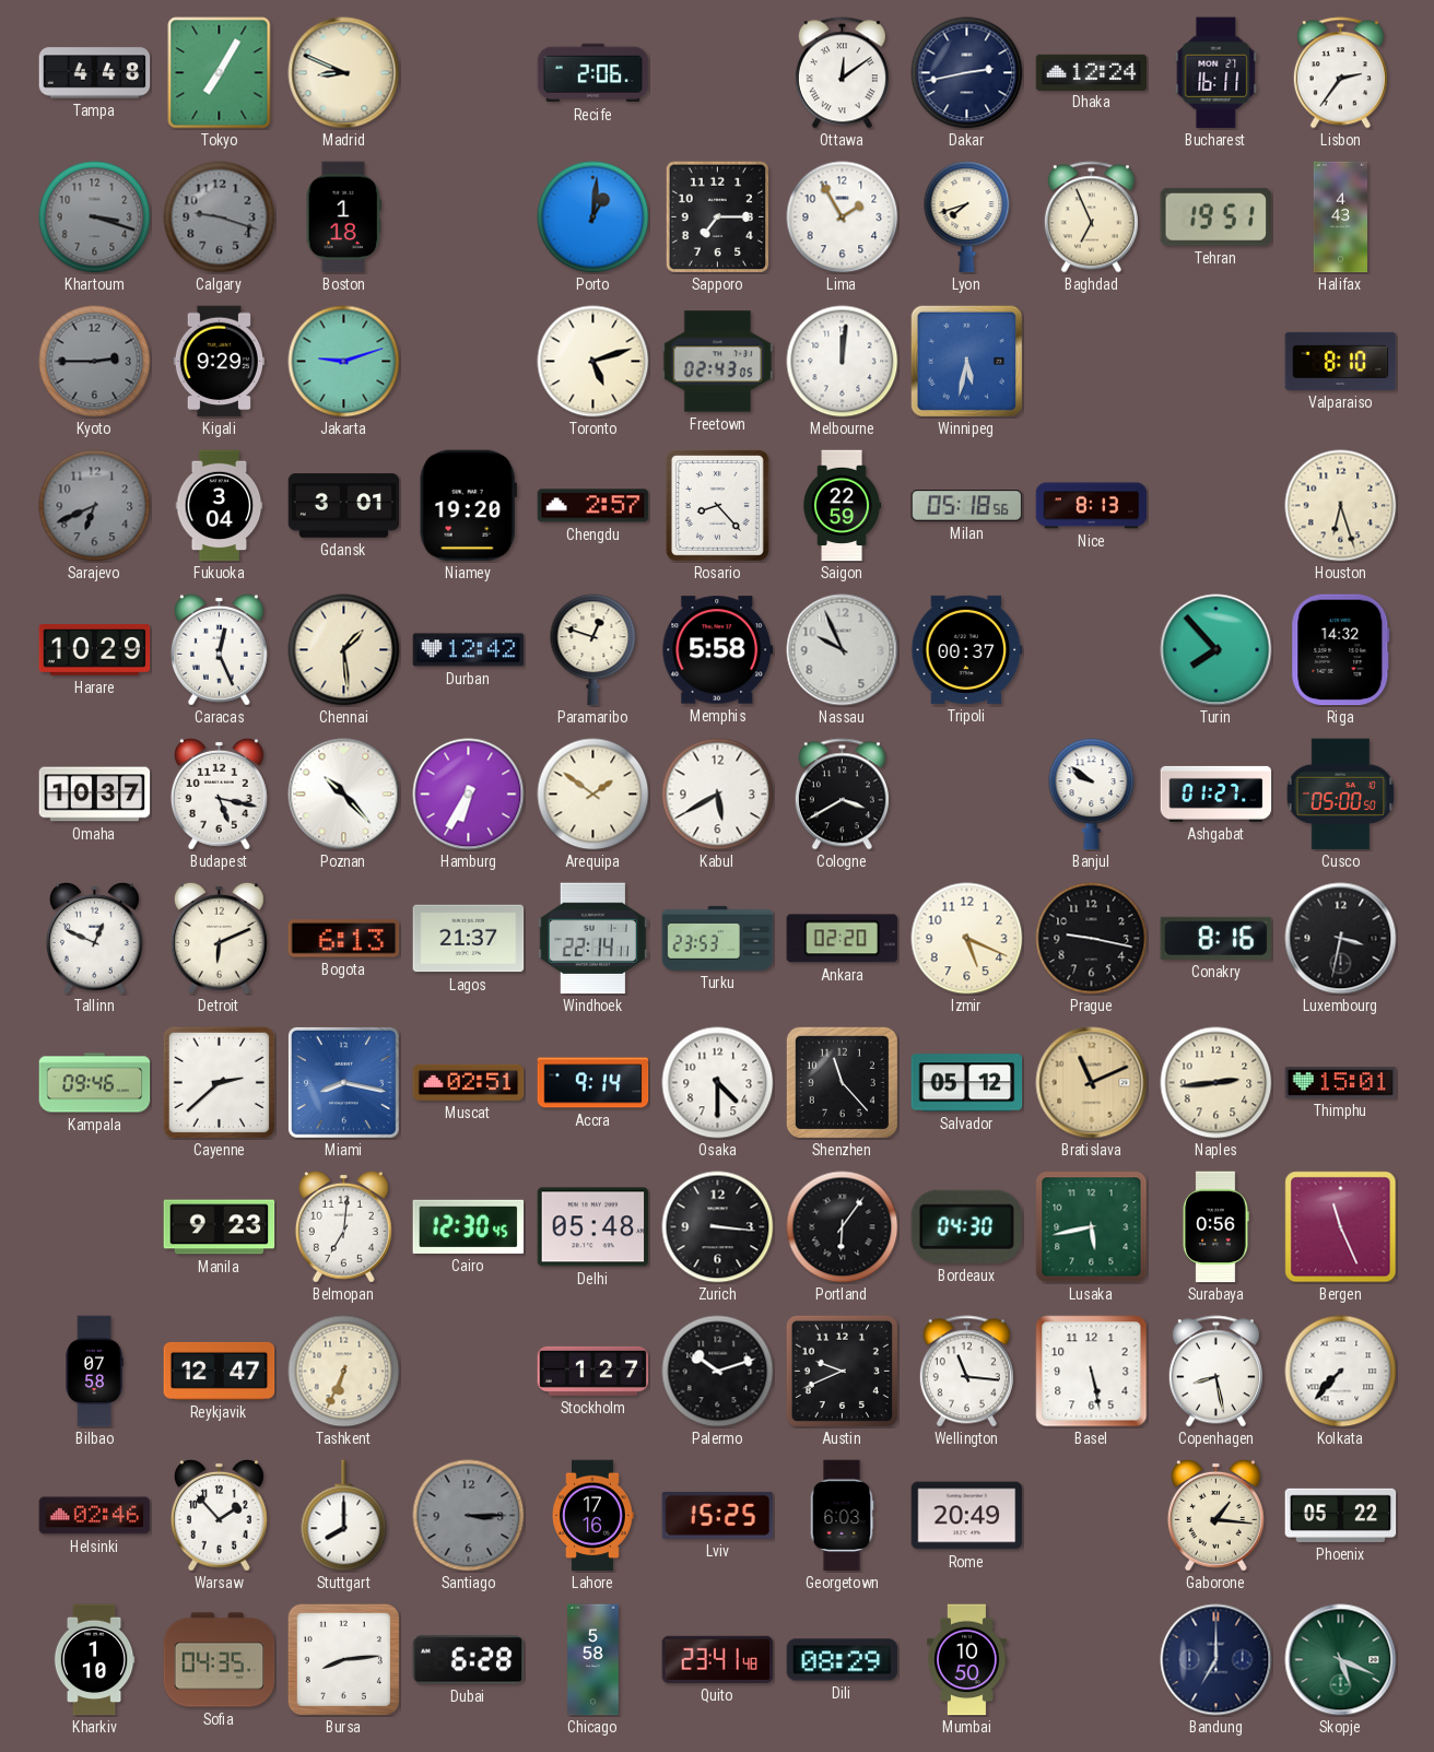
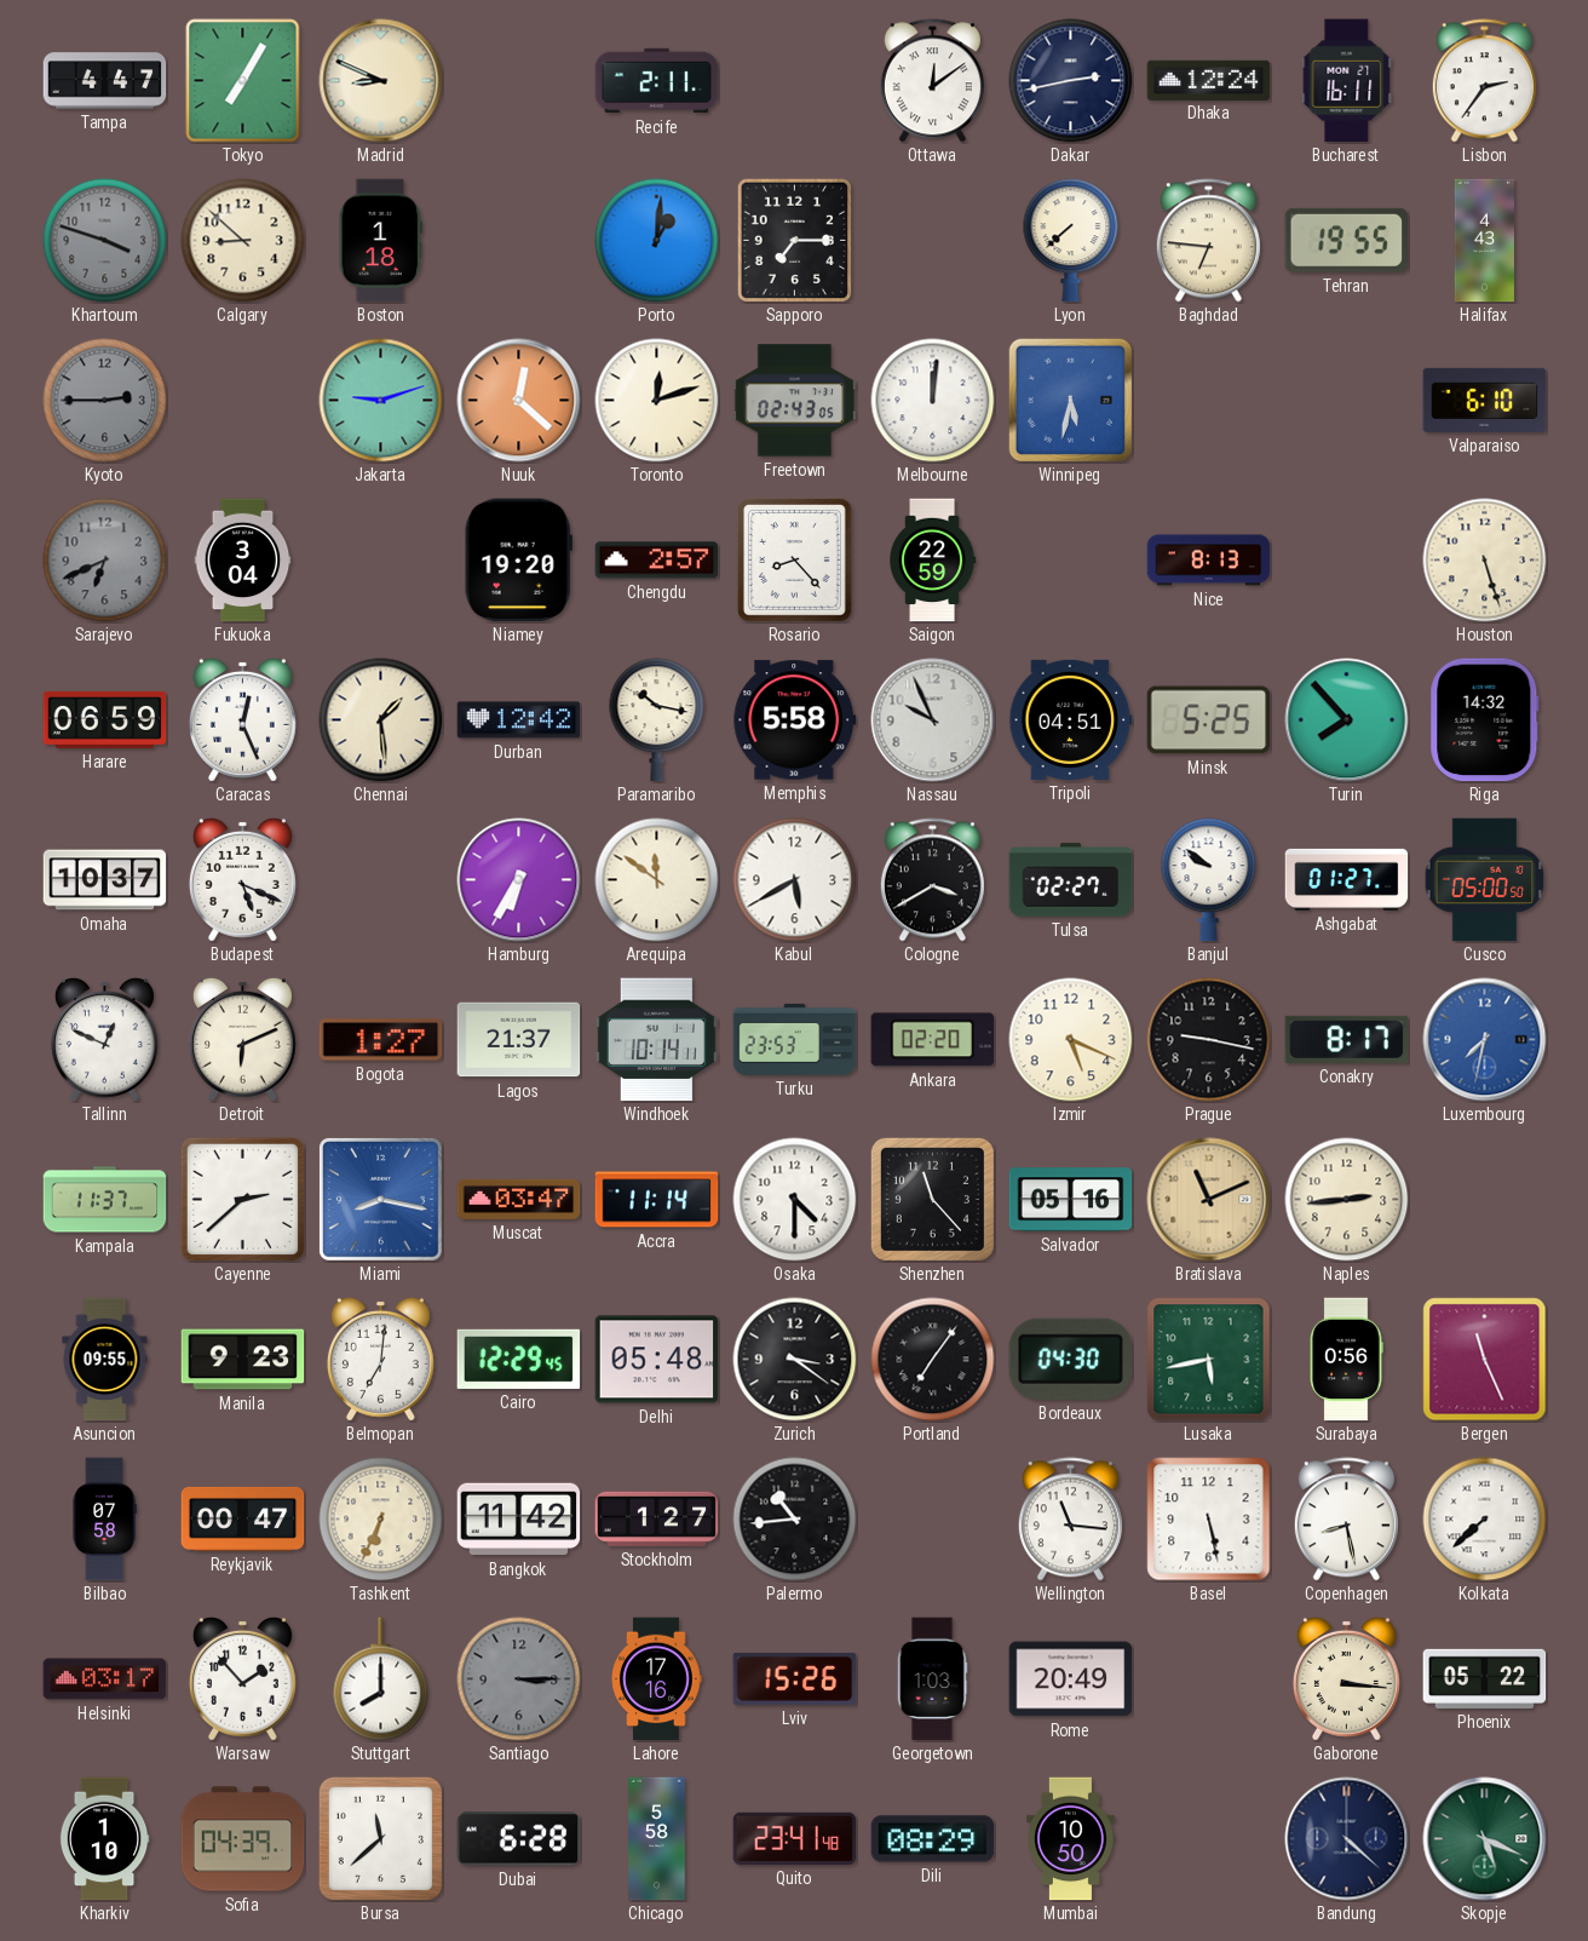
Tampa: 4:48 -> 4:47
Recife: 2:06 -> 2:11
Khartoum: 3:18 -> 3:48
Calgary: 9:18 -> 8:52
Calgary dial: grey -> cream
Lima: 1:55 -> none
Lyon: 7:42 -> 7:38
Baghdad: 6:56 -> 6:46
Tehran: 19:51 -> 19:55
Kigali: 9:29 -> none
Nuuk: none -> 12:22
Toronto: 5:12 -> 12:12
Valparaiso: 8:10 -> 6:10
Gdansk: 3:01 -> none
Milan: 05:18 -> none
Houston: 6:27 -> 5:27
Harare: 10:29 -> 06:59
Paramaribo: 12:48 -> 10:17
Tripoli: 00:37 -> 04:51
Minsk: none -> 5:25
Budapest: 5:17 -> 5:19
Poznan: 10:23 -> none
Arequipa: 1:51 -> 11:51
Tulsa: none -> 02:27
Bogota: 6:13 -> 1:27
Windhoek: 22:14 -> 10:14
Conakry: 8:16 -> 8:17
Luxembourg: 3:32 -> 7:32
Luxembourg dial: black -> blue
Kampala: 09:46 -> 11:37
Muscat: 02:51 -> 03:47
Accra: 9:14 -> 11:14
Salvador: 05:12 -> 05:16
Thimphu: 15:01 -> none
Asuncion: none -> 09:55
Cairo: 12:30 -> 12:29
Zurich: 3:16 -> 3:21
Portland: 6:06 -> 7:06
Reykjavik: 12:47 -> 00:47
Bangkok: none -> 11:42
Palermo: 10:12 -> 10:44
Austin: 9:41 -> none
Kolkata: 7:37 -> 7:38
Helsinki: 02:46 -> 03:17
Lviv: 15:25 -> 15:26
Georgetown: 6:03 -> 1:03
Gaborone: 1:16 -> 3:16
Sofia: 04:35 -> 04:39
Bursa: 8:14 -> 11:38
Bandung: 7:00 -> 4:22
